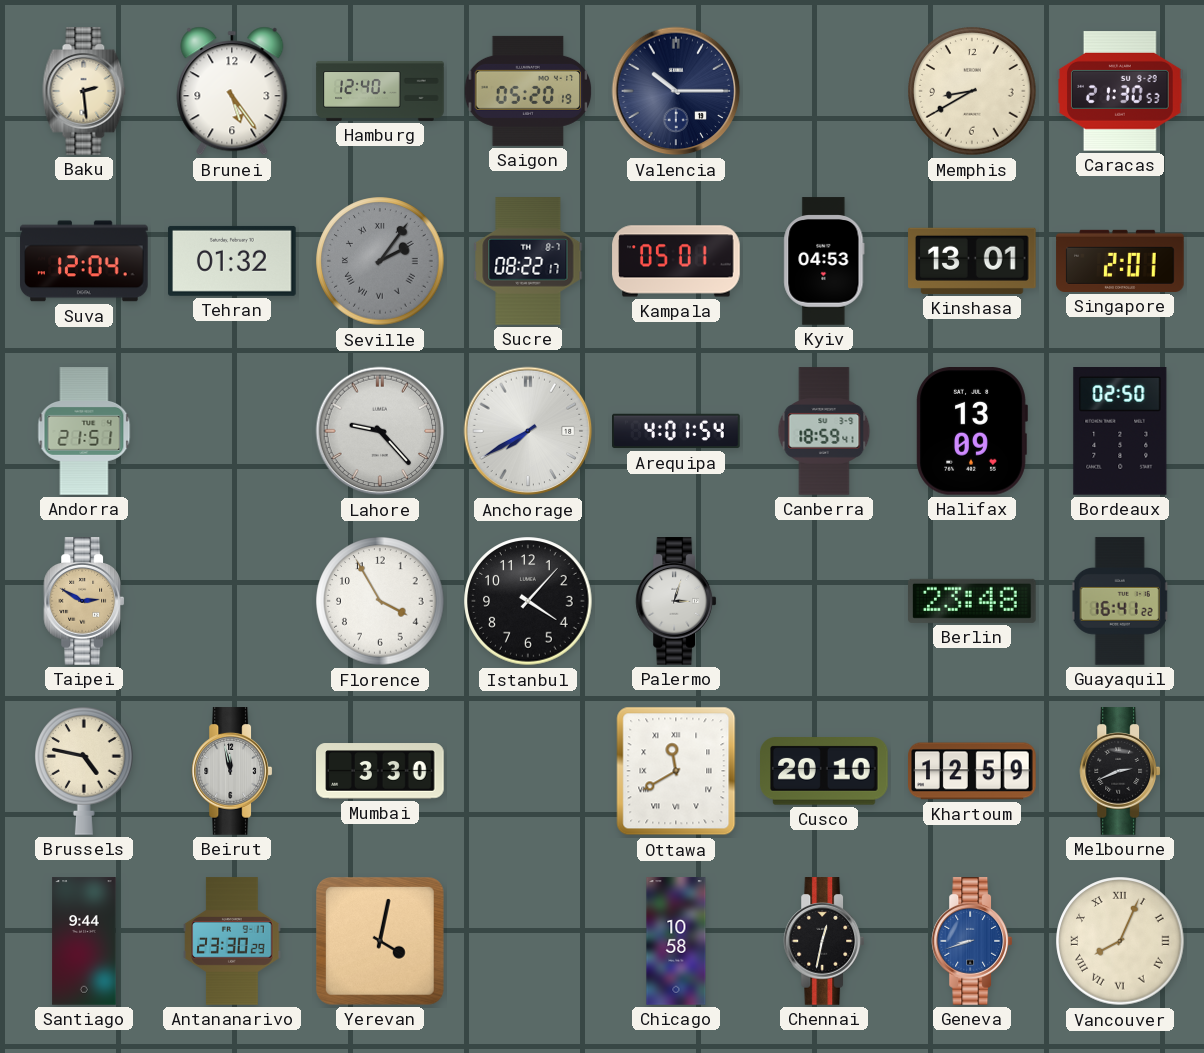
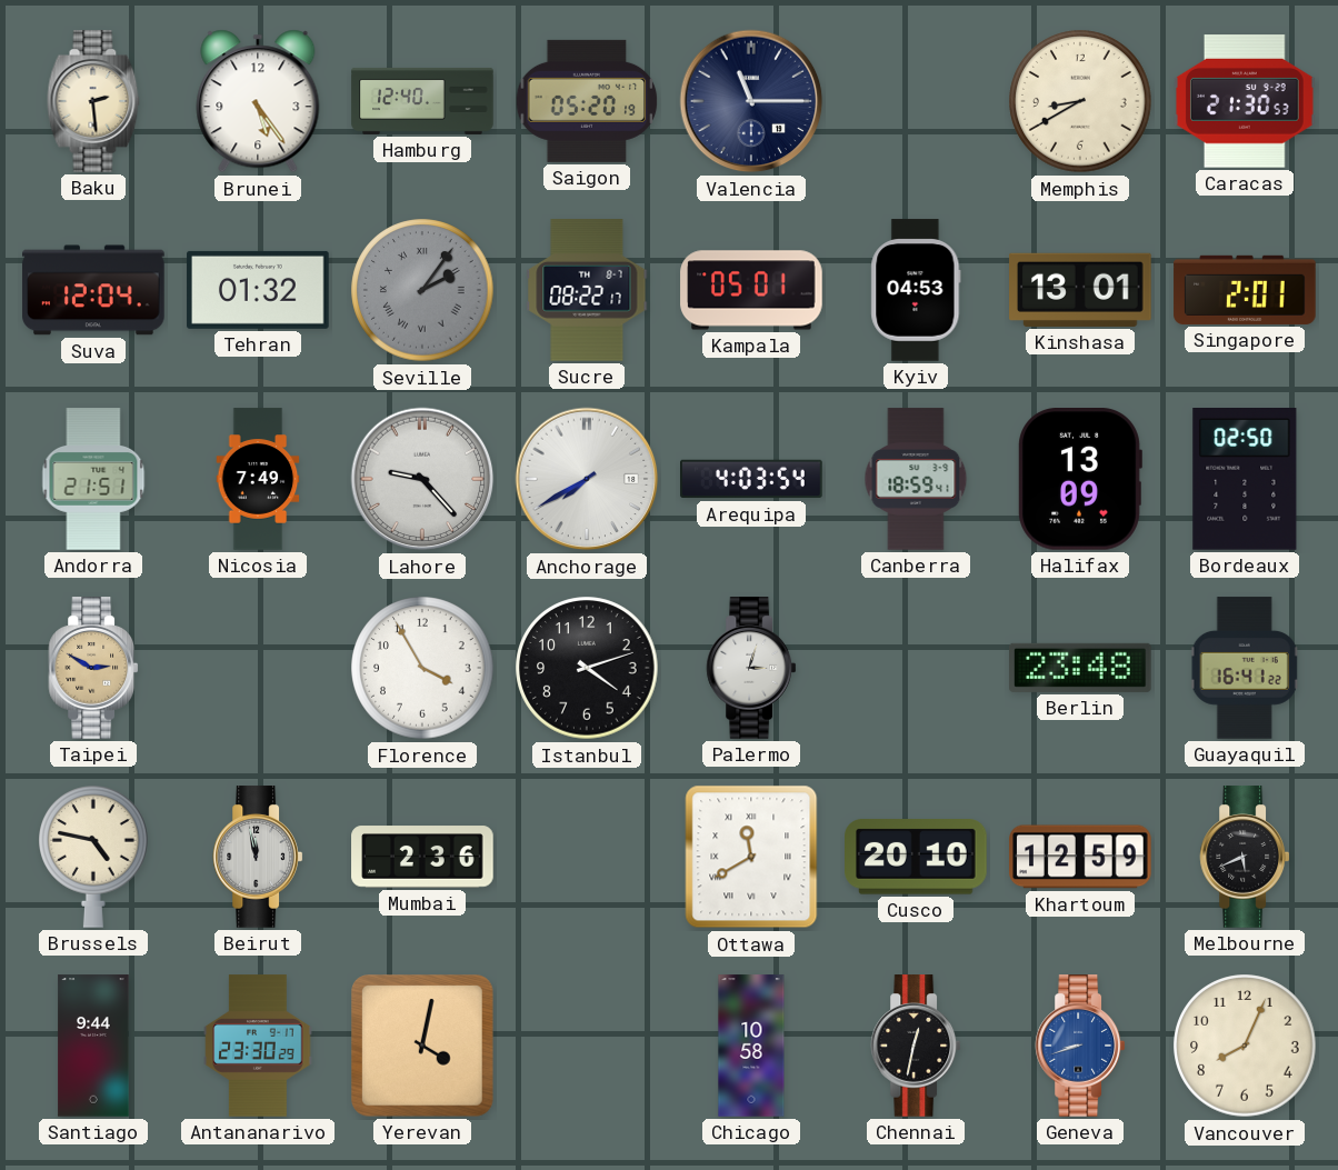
Valencia: 10:15 -> 11:15
Nicosia: none -> 7:49
Arequipa: 4:01 -> 4:03
Istanbul: 4:07 -> 4:12
Mumbai: 3:30 -> 2:36
Melbourne: 2:41 -> 5:41
Vancouver numerals: Roman -> Arabic
